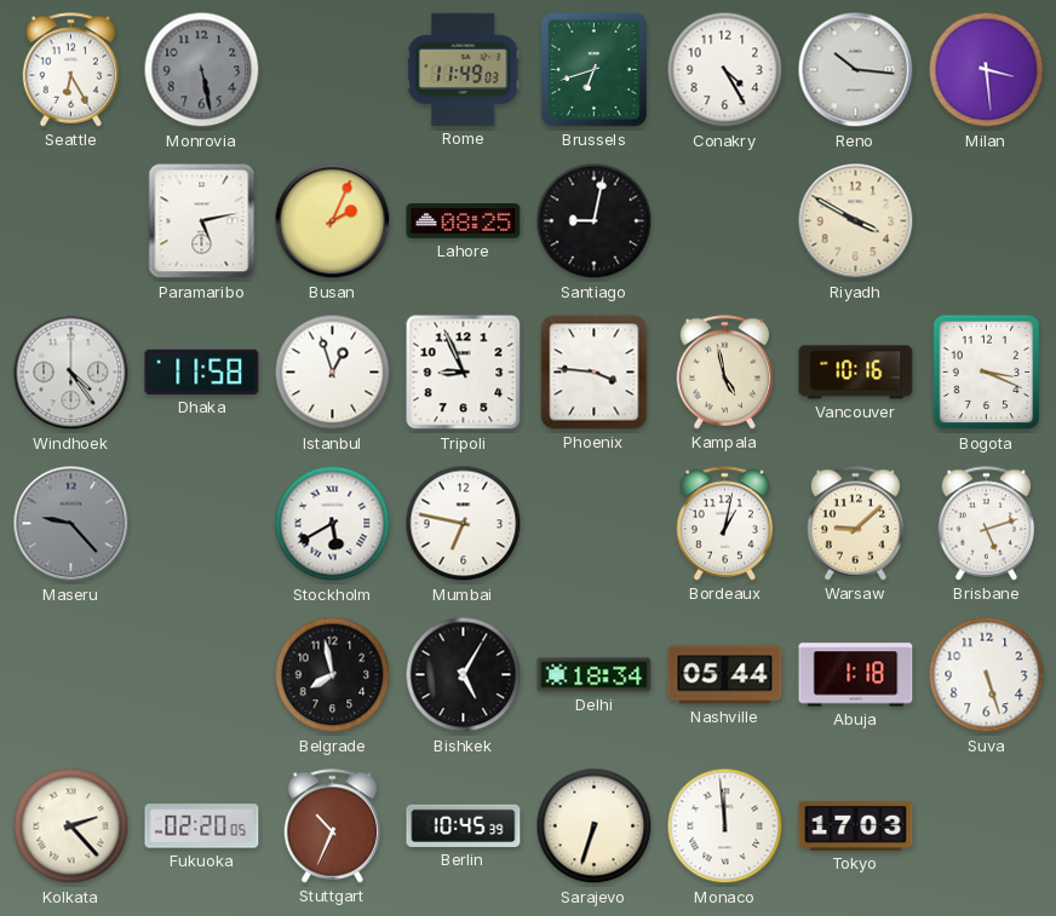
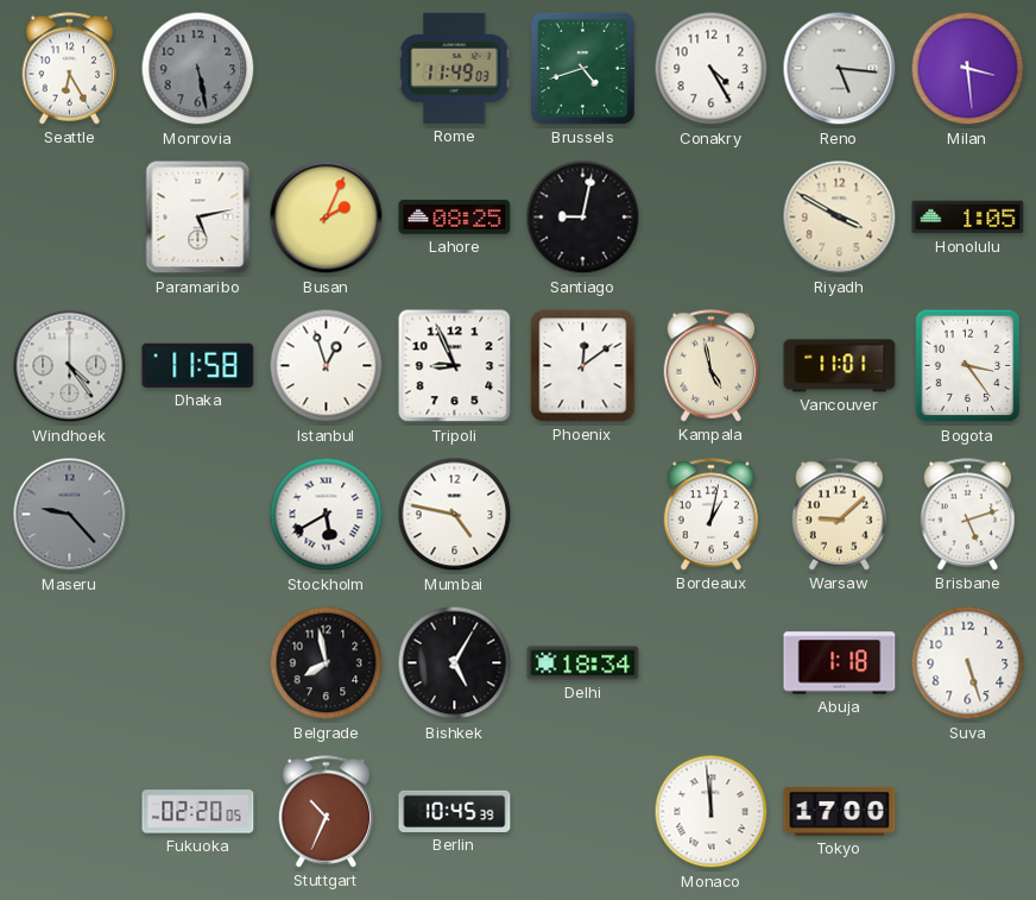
Brussels: 6:42 -> 4:42
Reno: 10:16 -> 5:16
Honolulu: none -> 1:05
Phoenix: 3:46 -> 12:09
Vancouver: 10:16 -> 11:01
Bogota: 3:19 -> 3:24
Mumbai: 6:47 -> 4:47
Nashville: 05:44 -> none
Kolkata: 2:23 -> none
Sarajevo: 6:33 -> none
Tokyo: 17:03 -> 17:00
